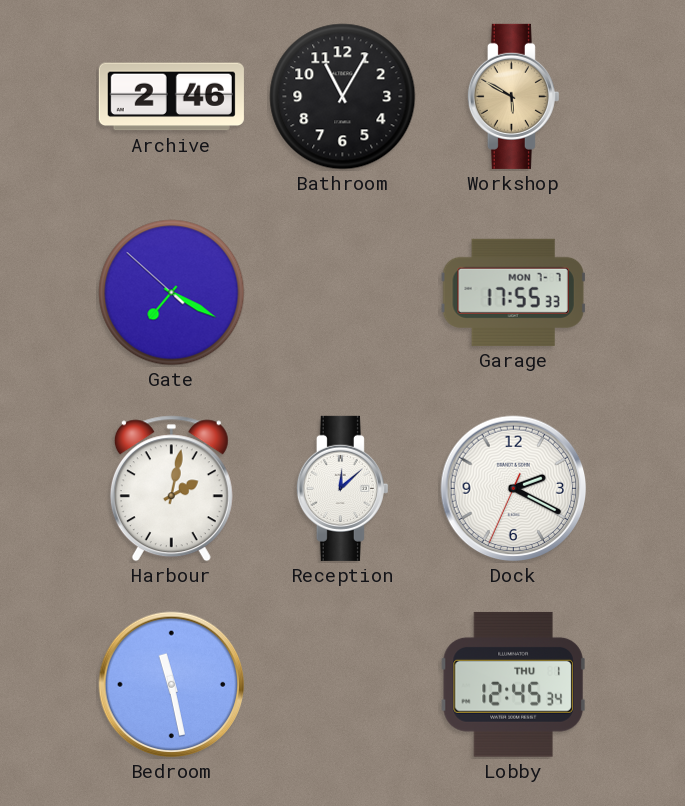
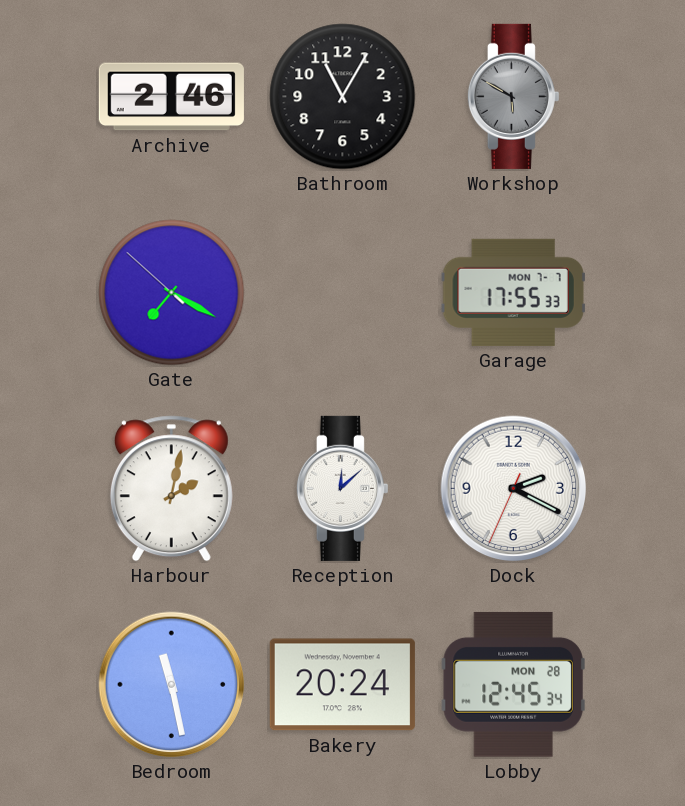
Workshop dial: champagne -> grey
Bakery: none -> 20:24
Lobby date: THU 1 -> MON 28
